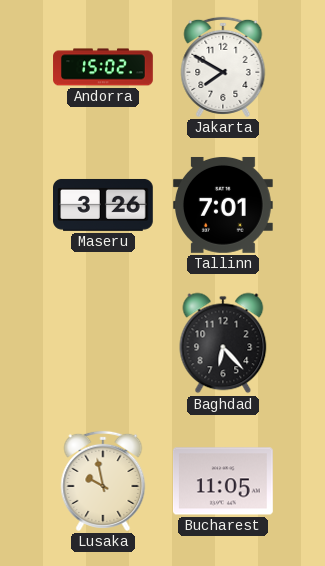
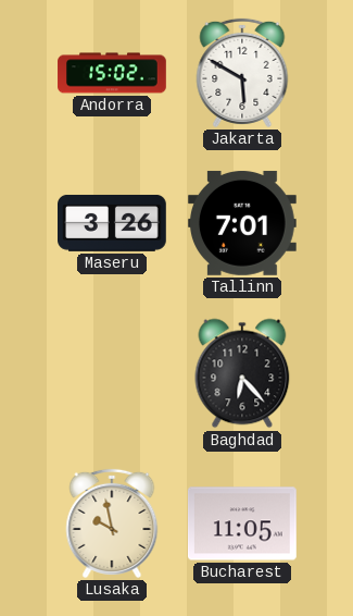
Jakarta: 7:50 -> 5:50
